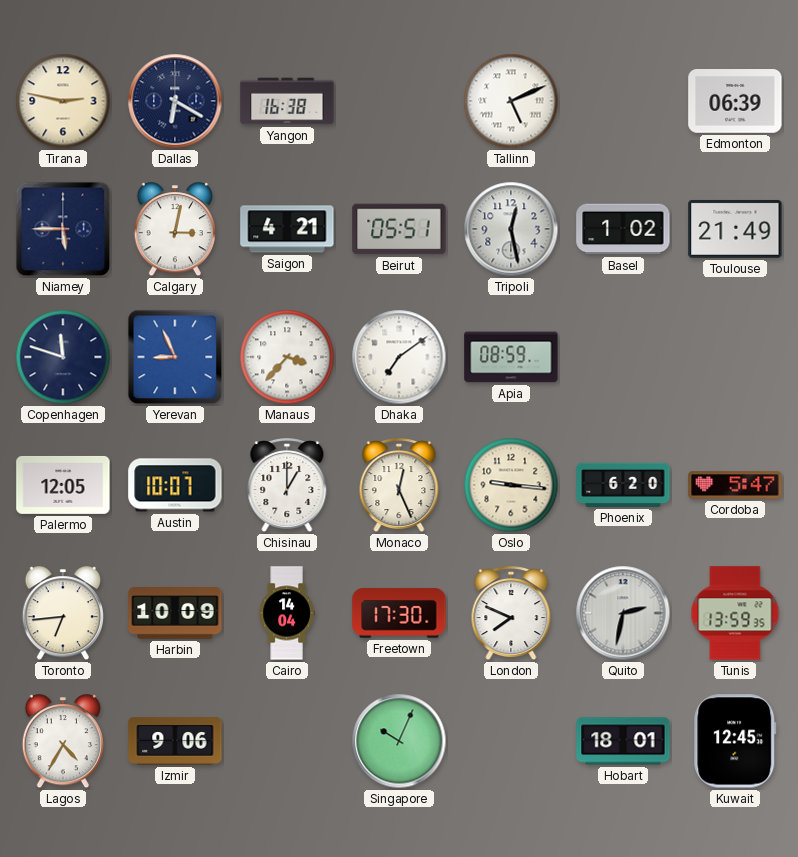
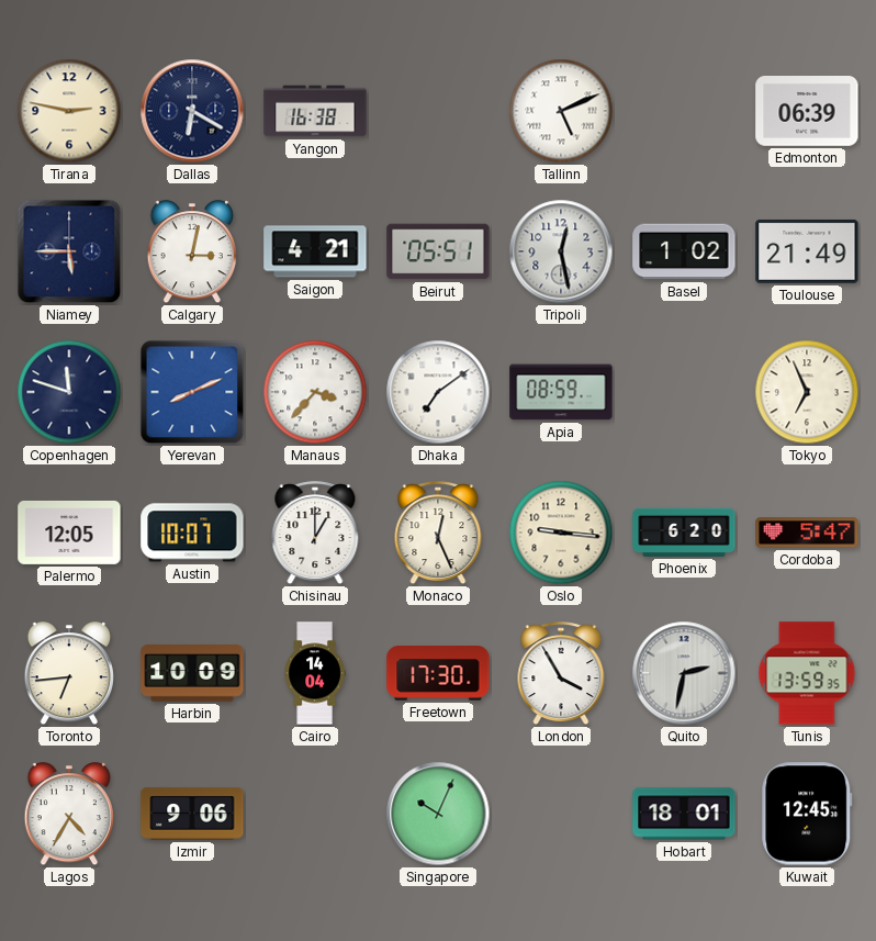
Yerevan: 8:56 -> 8:11
Tokyo: none -> 6:56
London: 7:49 -> 3:55
